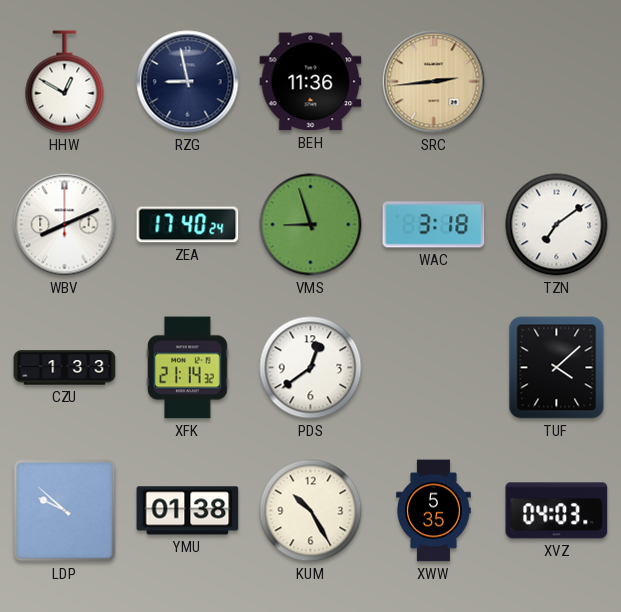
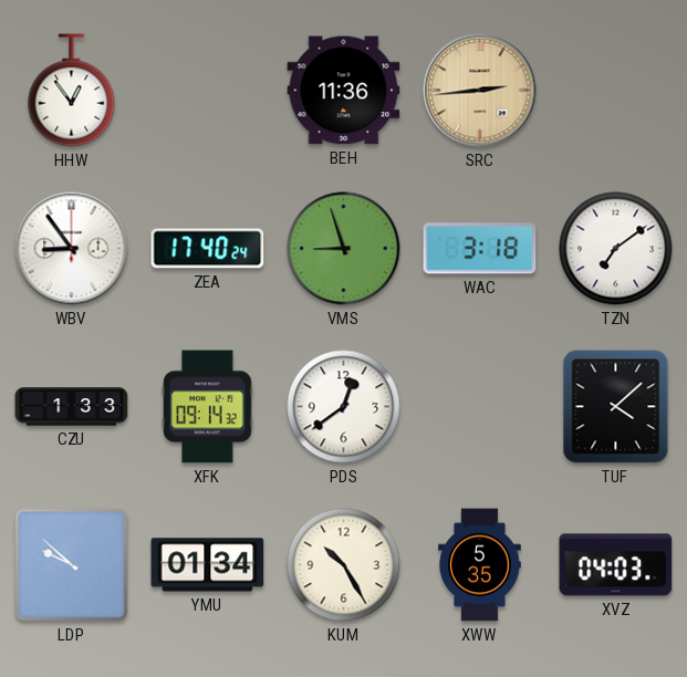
HHW: 12:50 -> 12:54
RZG: 8:58 -> none
WBV: 8:11 -> 8:54
XFK: 21:14 -> 09:14
YMU: 01:38 -> 01:34
